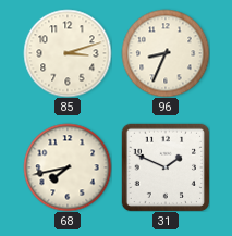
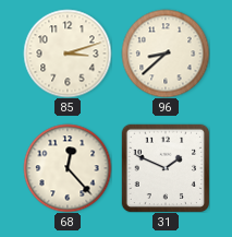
96: 8:34 -> 8:38
68: 7:43 -> 12:23
